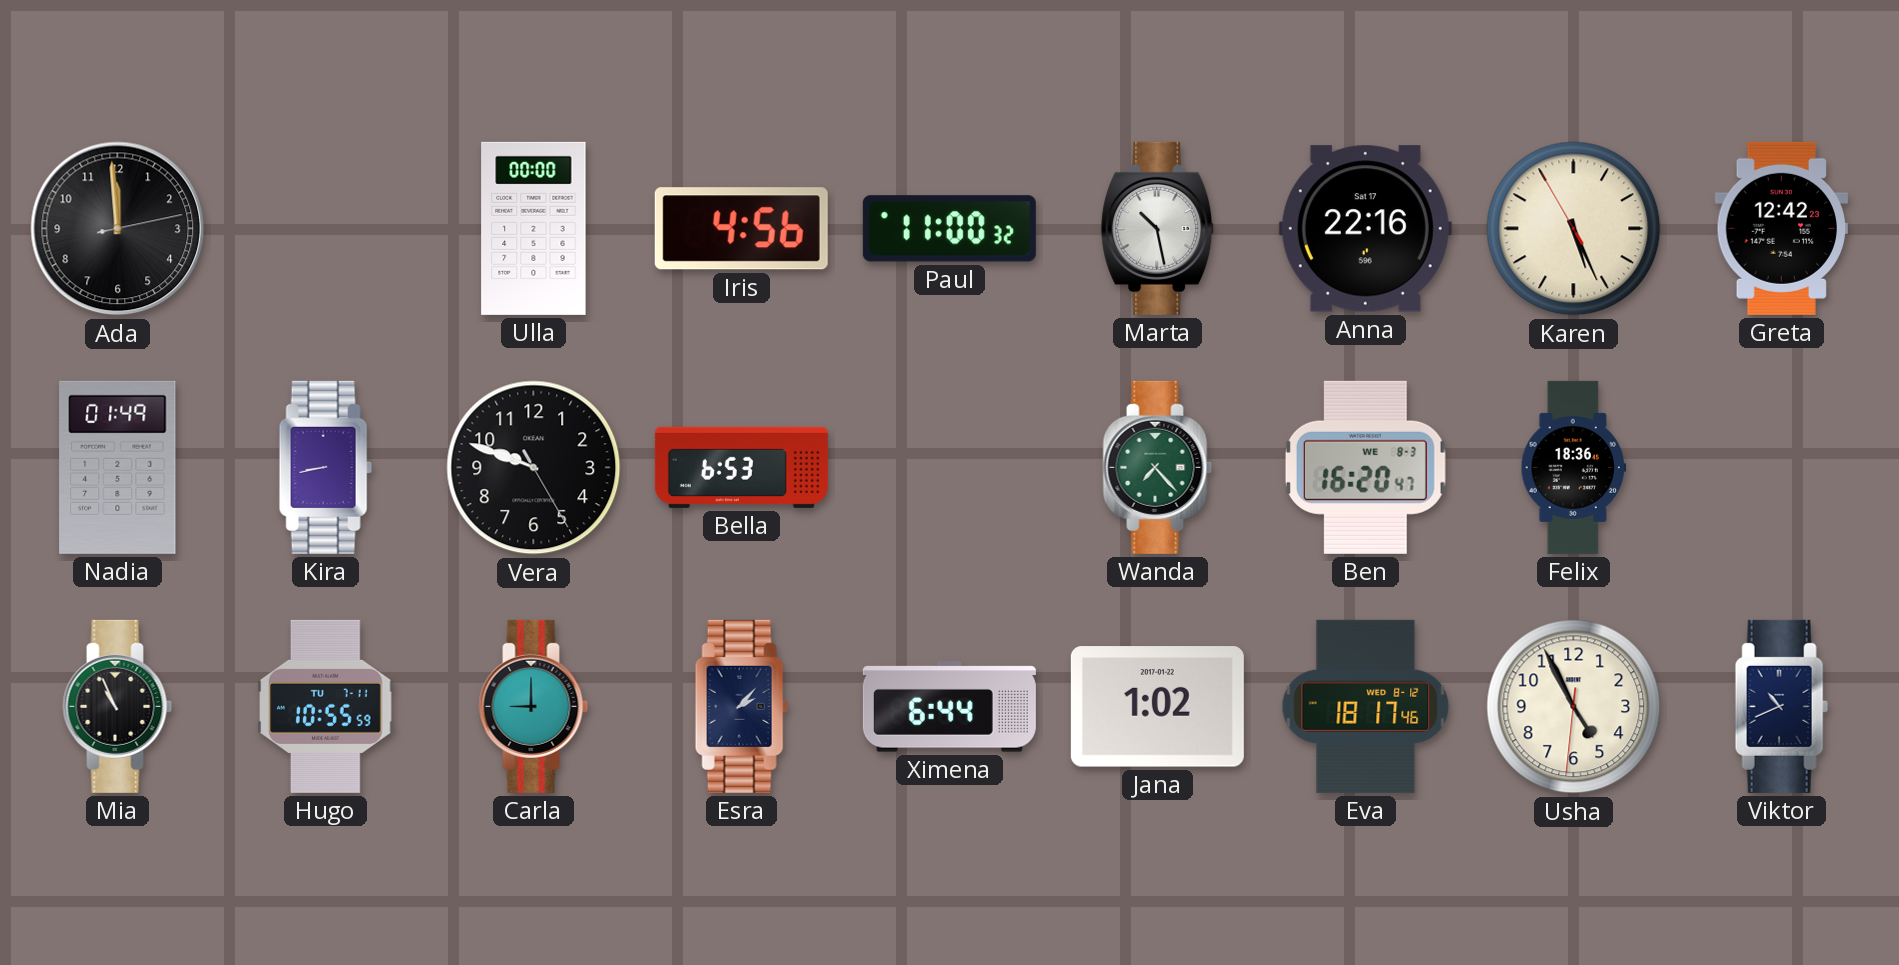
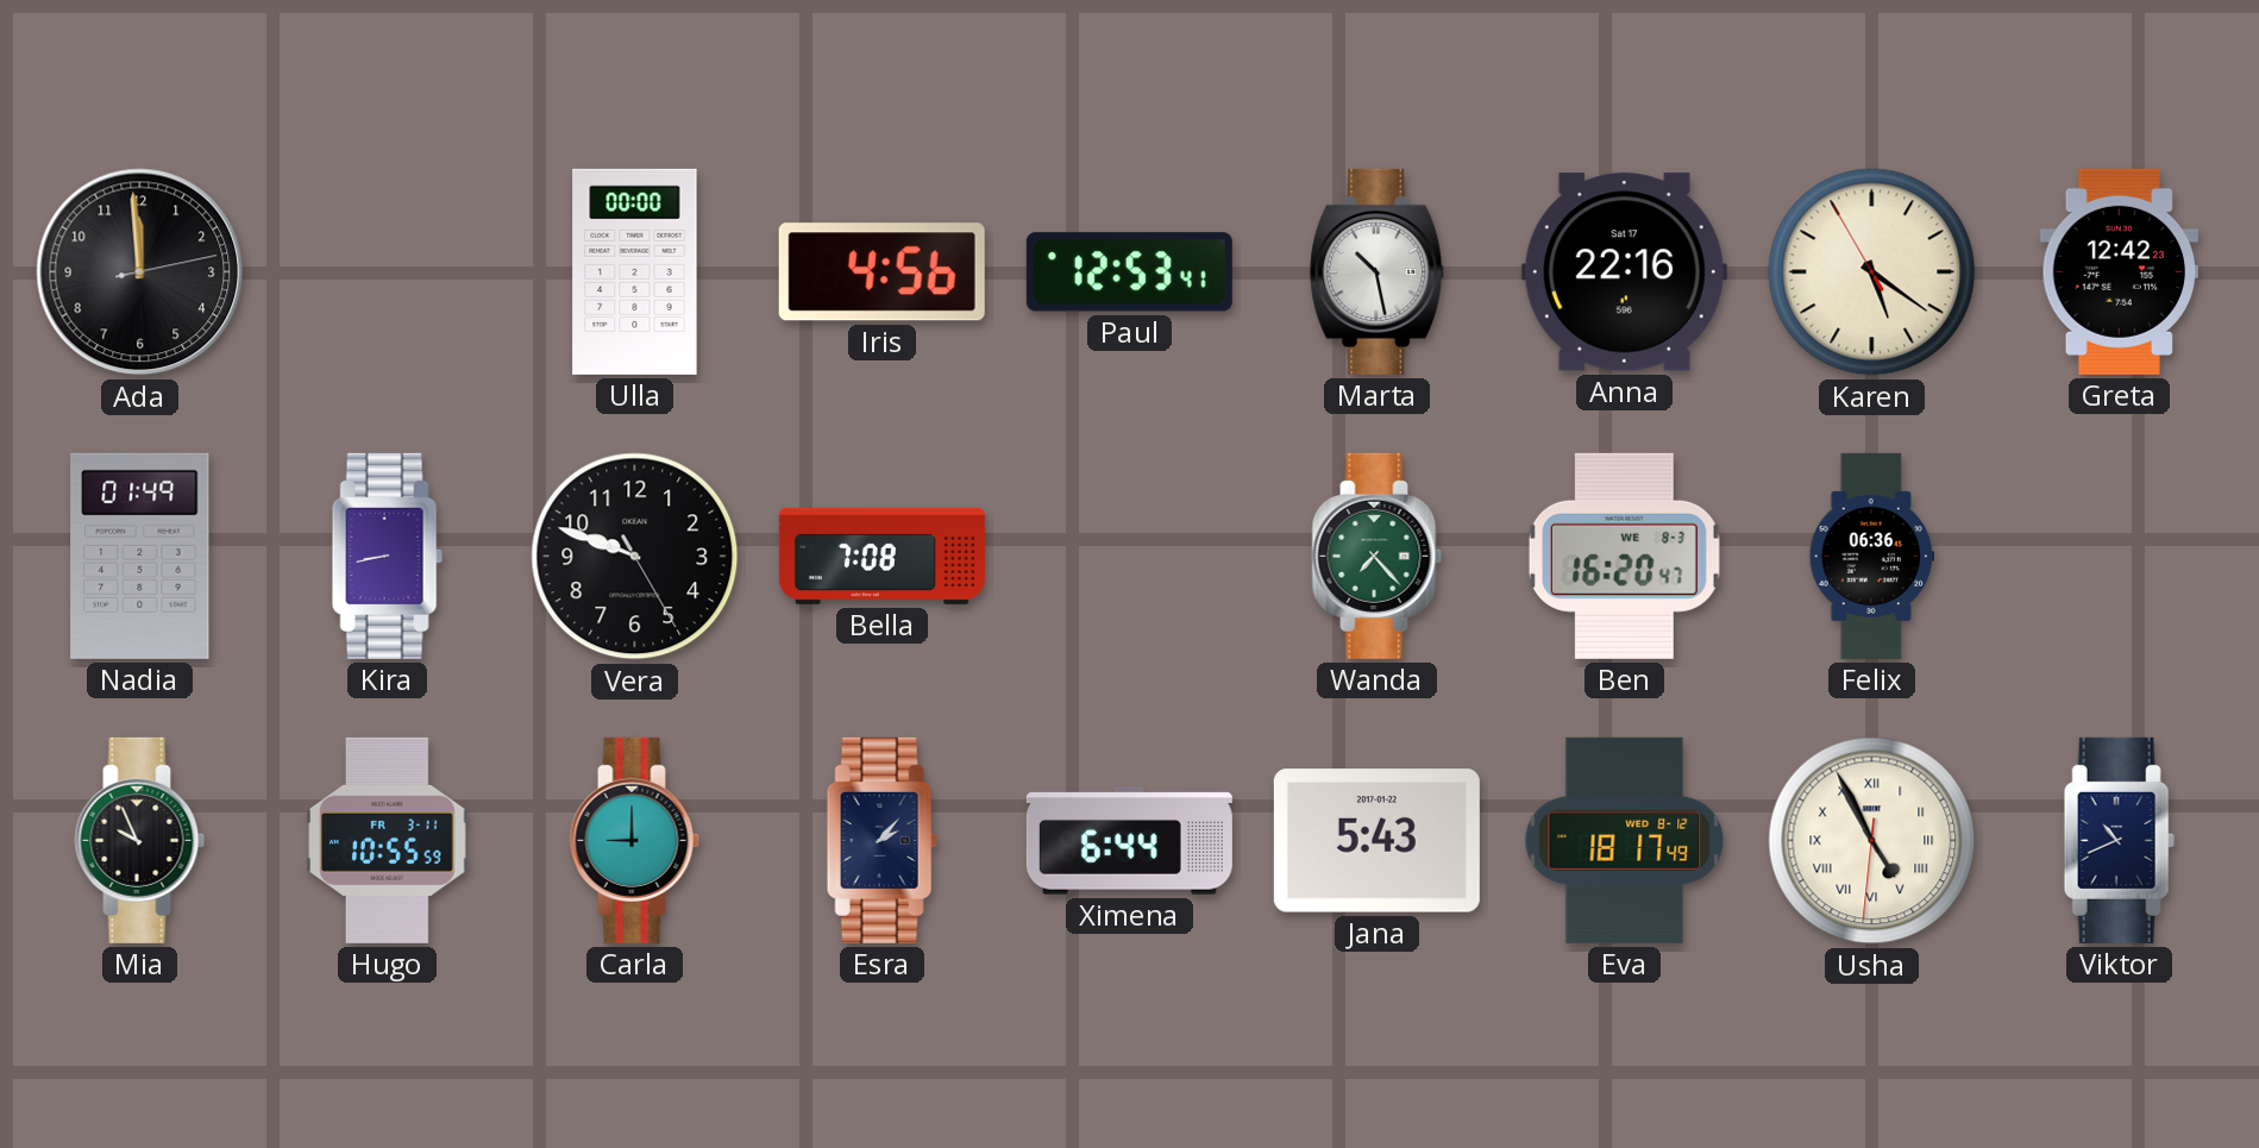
Paul: 11:00 -> 12:53
Karen: 5:25 -> 5:20
Bella: 6:53 -> 7:08
Felix: 18:36 -> 06:36
Mia: 10:56 -> 9:56
Hugo date: TU 7-11 -> FR 3-11
Jana: 1:02 -> 5:43
Eva: 18:17:46 -> 18:17:49
Usha numerals: Arabic -> Roman
